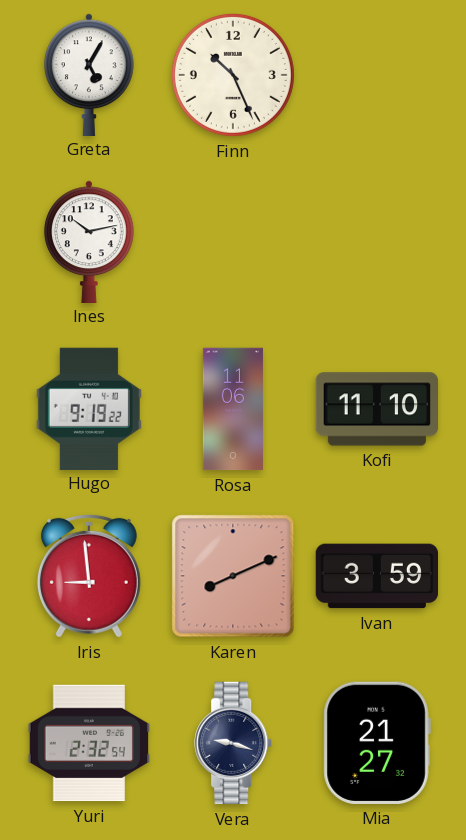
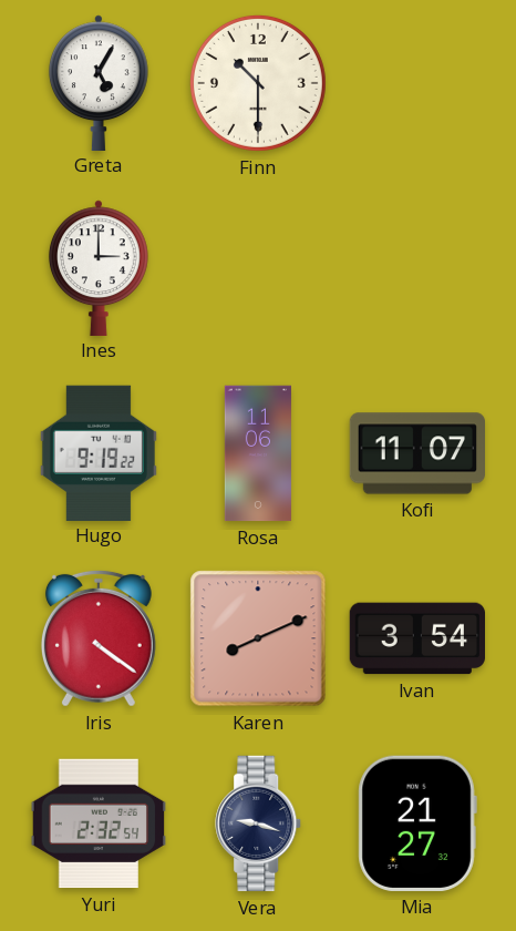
Finn: 10:26 -> 10:30
Ines: 10:13 -> 3:00
Kofi: 11:10 -> 11:07
Iris: 8:59 -> 4:21
Ivan: 3:59 -> 3:54
